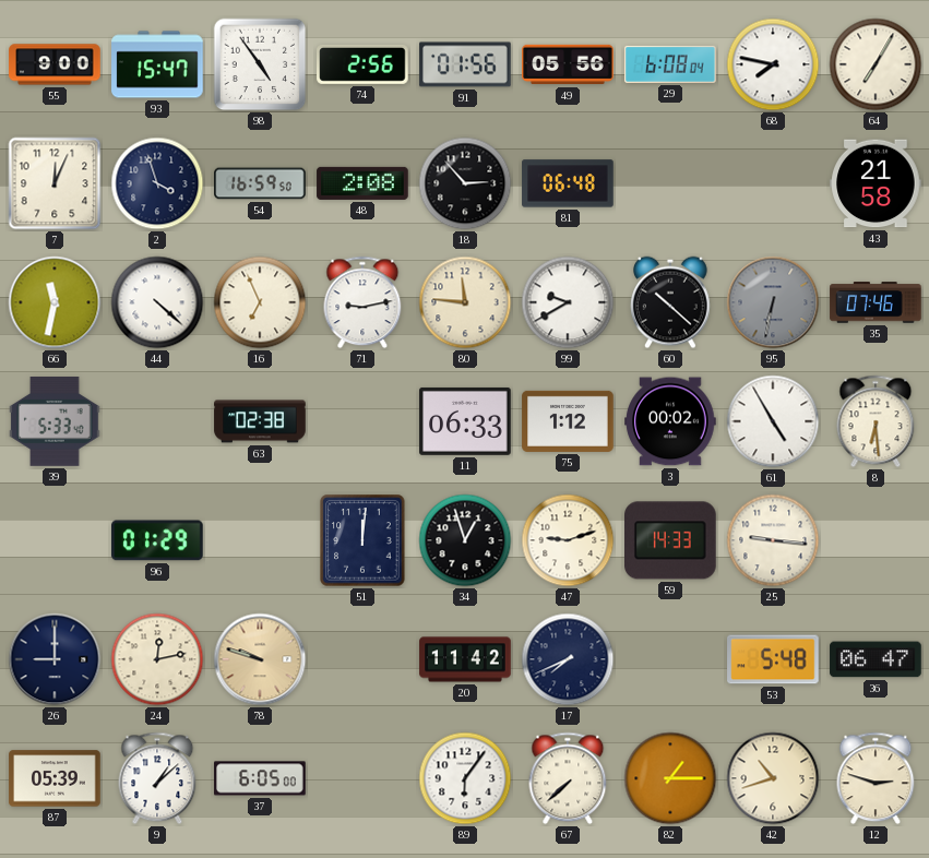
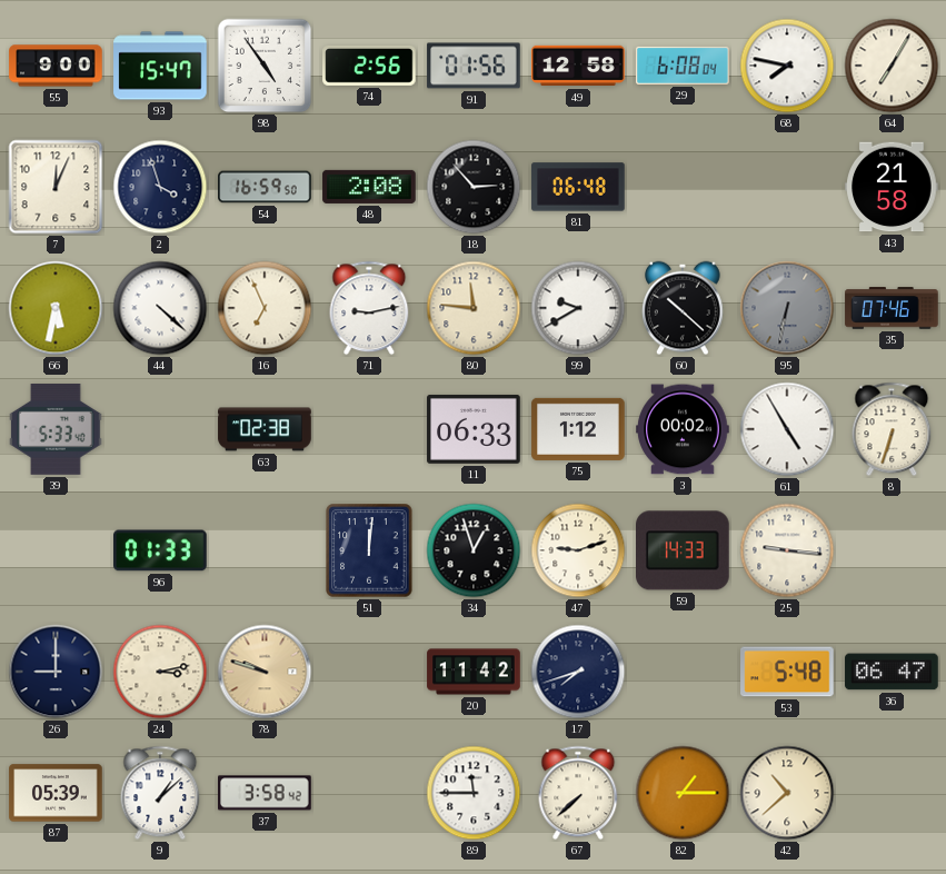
49: 05:56 -> 12:58
66: 11:32 -> 5:32
8: 6:29 -> 6:33
96: 01:29 -> 01:33
24: 12:13 -> 3:13
17: 7:41 -> 7:42
37: 6:05 -> 3:58
89: 6:06 -> 11:45
42: 10:42 -> 10:38
12: 2:48 -> none
